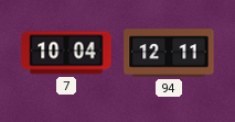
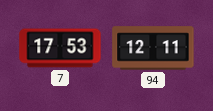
7: 10:04 -> 17:53
